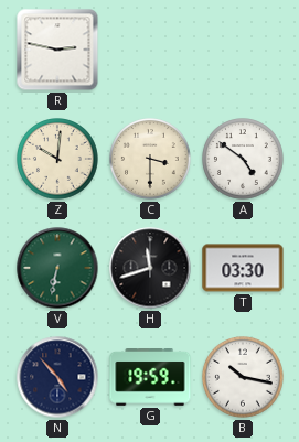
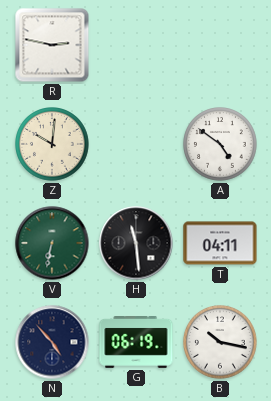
C: 3:30 -> none
H: 11:42 -> 11:29
T: 03:30 -> 04:11
G: 19:59 -> 06:19
